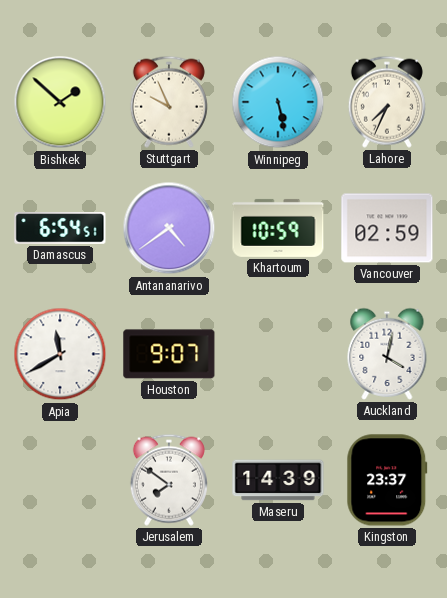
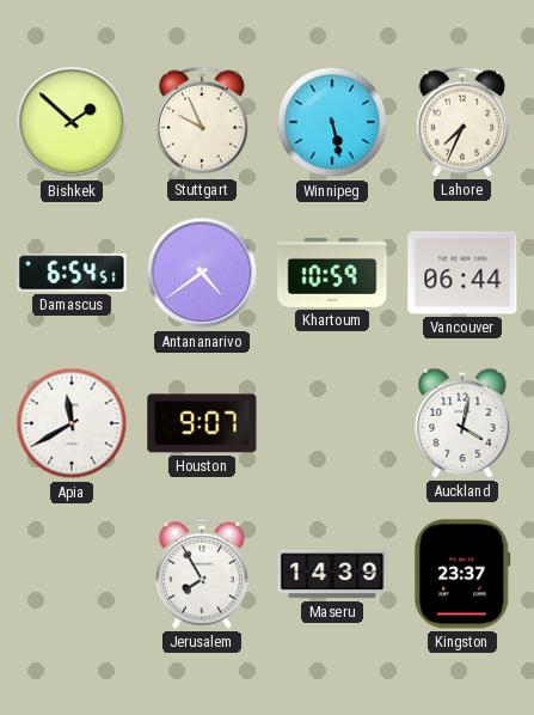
Vancouver: 02:59 -> 06:44
Jerusalem: 7:51 -> 7:55
